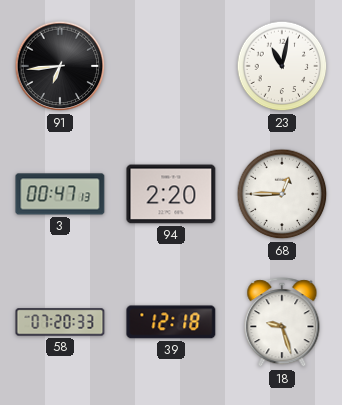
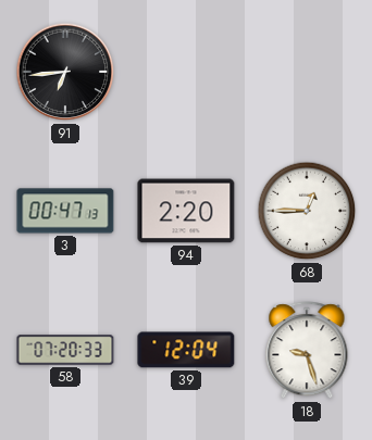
23: 11:02 -> none
39: 12:18 -> 12:04
